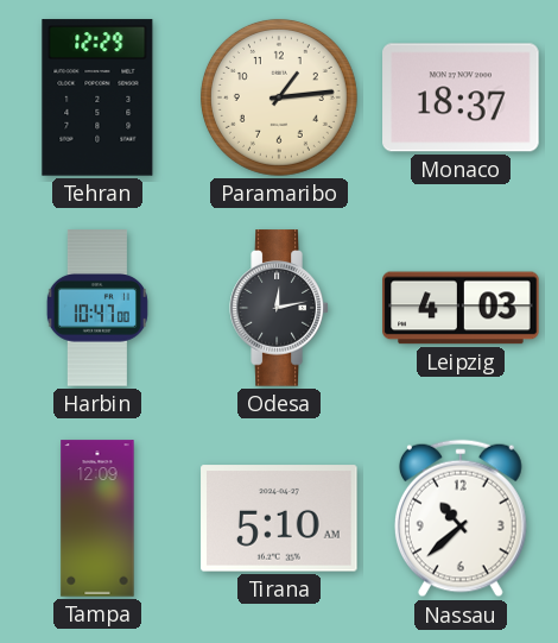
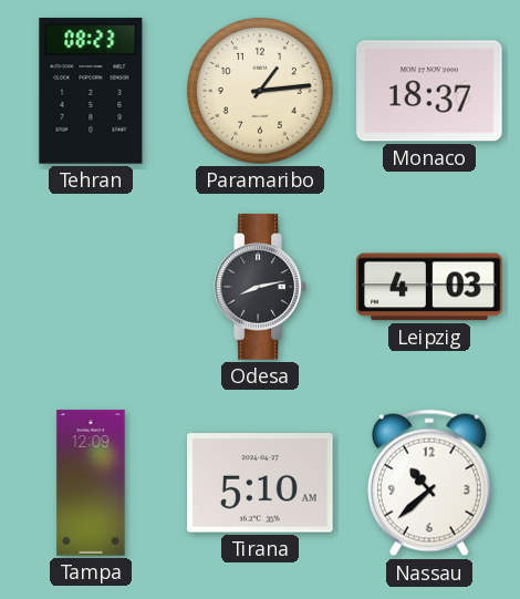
Tehran: 12:29 -> 08:23
Harbin: 10:47 -> none
Odesa: 12:13 -> 8:13
